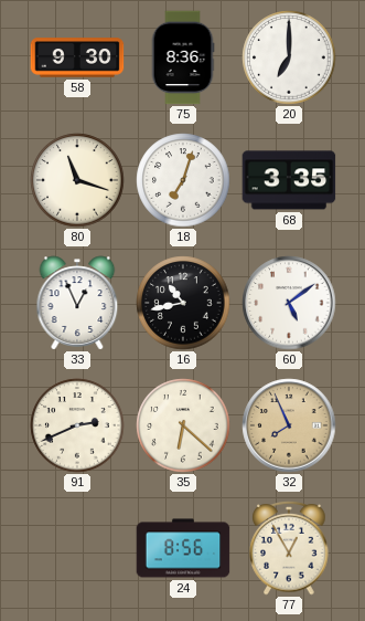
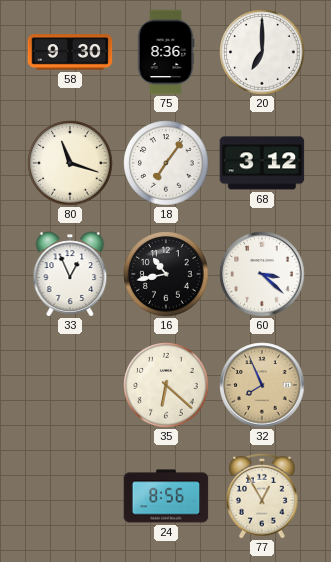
18: 7:03 -> 7:06
68: 3:35 -> 3:12
60: 5:09 -> 3:22
91: 2:41 -> none
